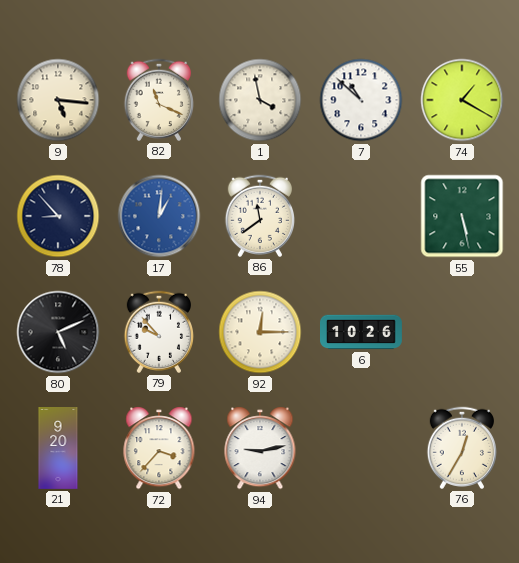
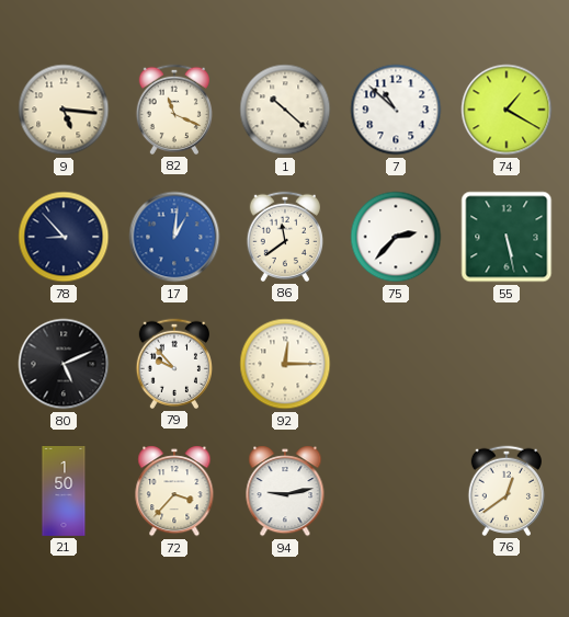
1: 3:58 -> 10:22
75: none -> 2:37
6: 10:26 -> none
21: 9:20 -> 1:50
76: 12:35 -> 12:39
